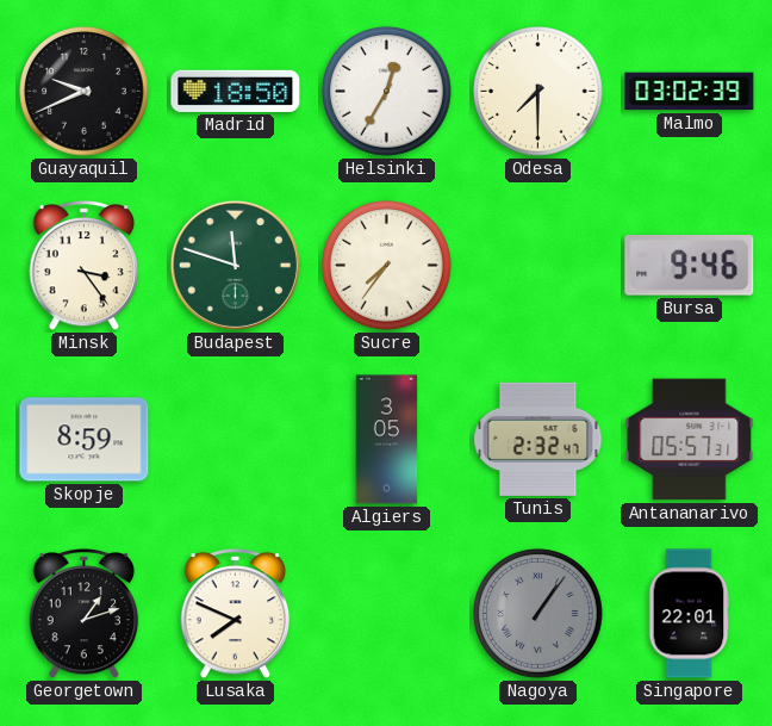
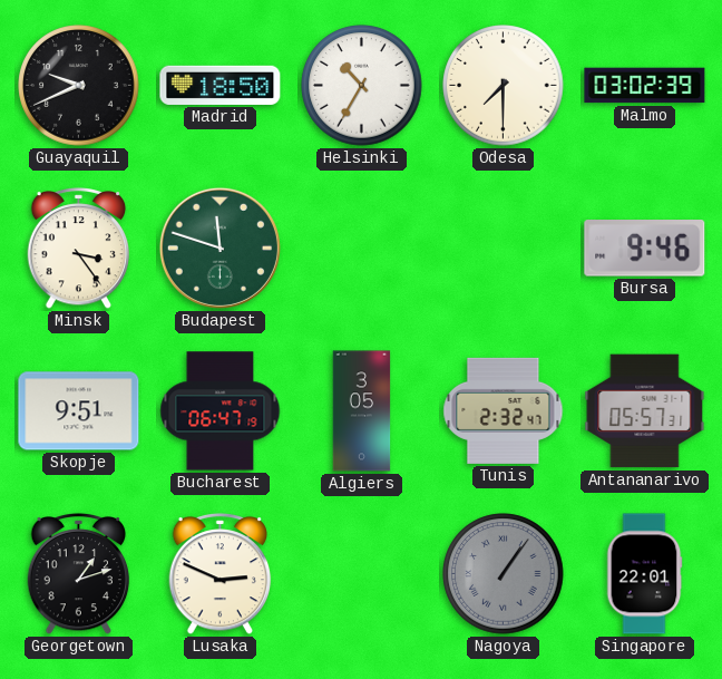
Helsinki: 12:35 -> 10:35
Sucre: 7:36 -> none
Skopje: 8:59 -> 9:51
Bucharest: none -> 06:47
Lusaka: 7:49 -> 2:49
